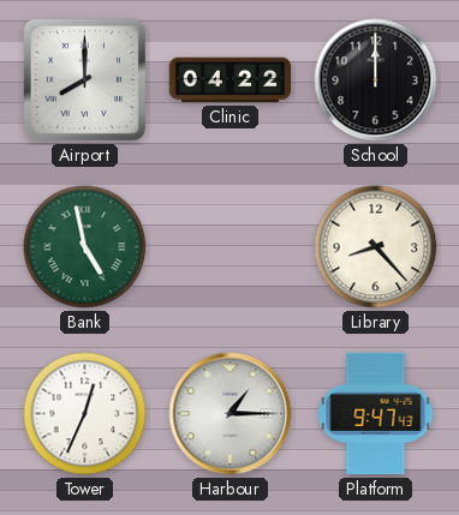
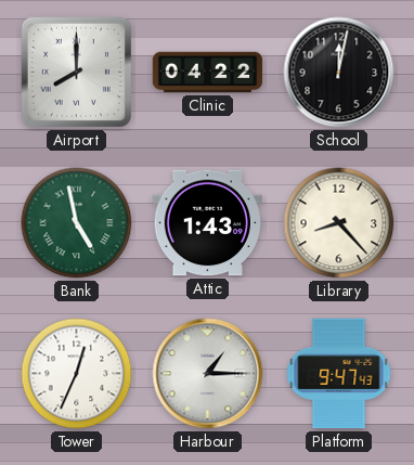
School: 12:00 -> 12:02
Attic: none -> 1:43
